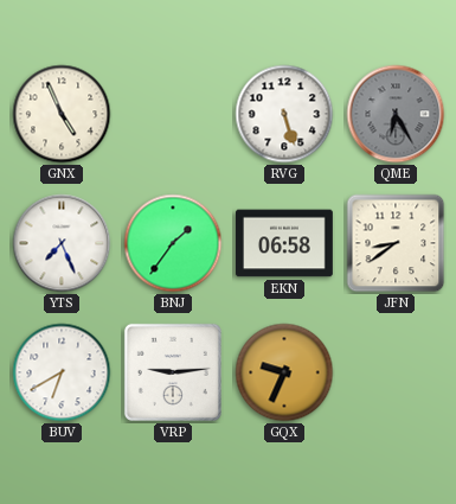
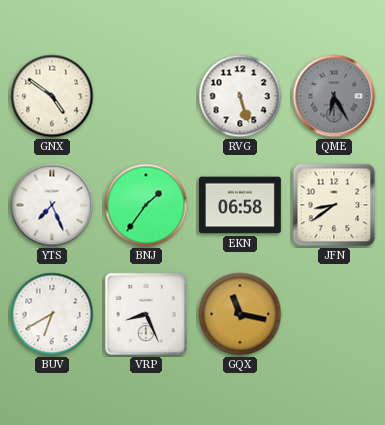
GNX: 4:56 -> 4:51
VRP: 9:14 -> 8:26
GQX: 9:34 -> 11:17
